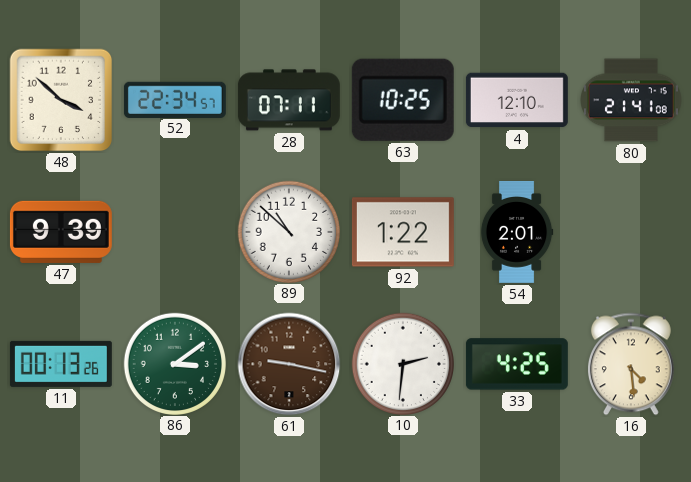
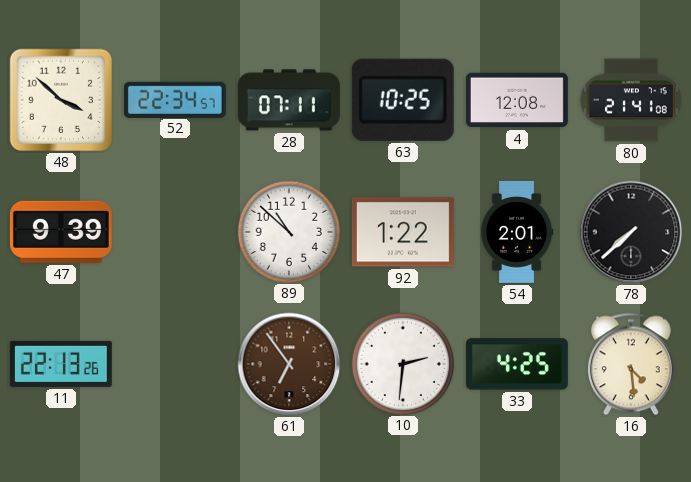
4: 12:10 -> 12:08
78: none -> 7:38
11: 00:13 -> 22:13
86: 3:09 -> none
61: 9:17 -> 6:54
